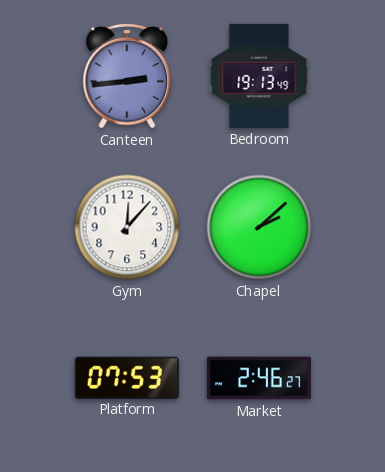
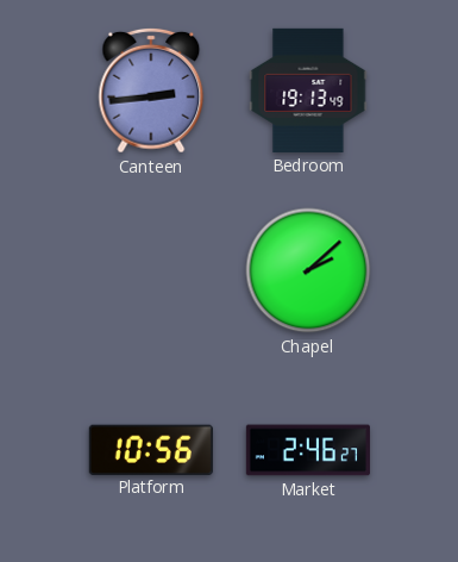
Gym: 12:07 -> none
Platform: 07:53 -> 10:56
